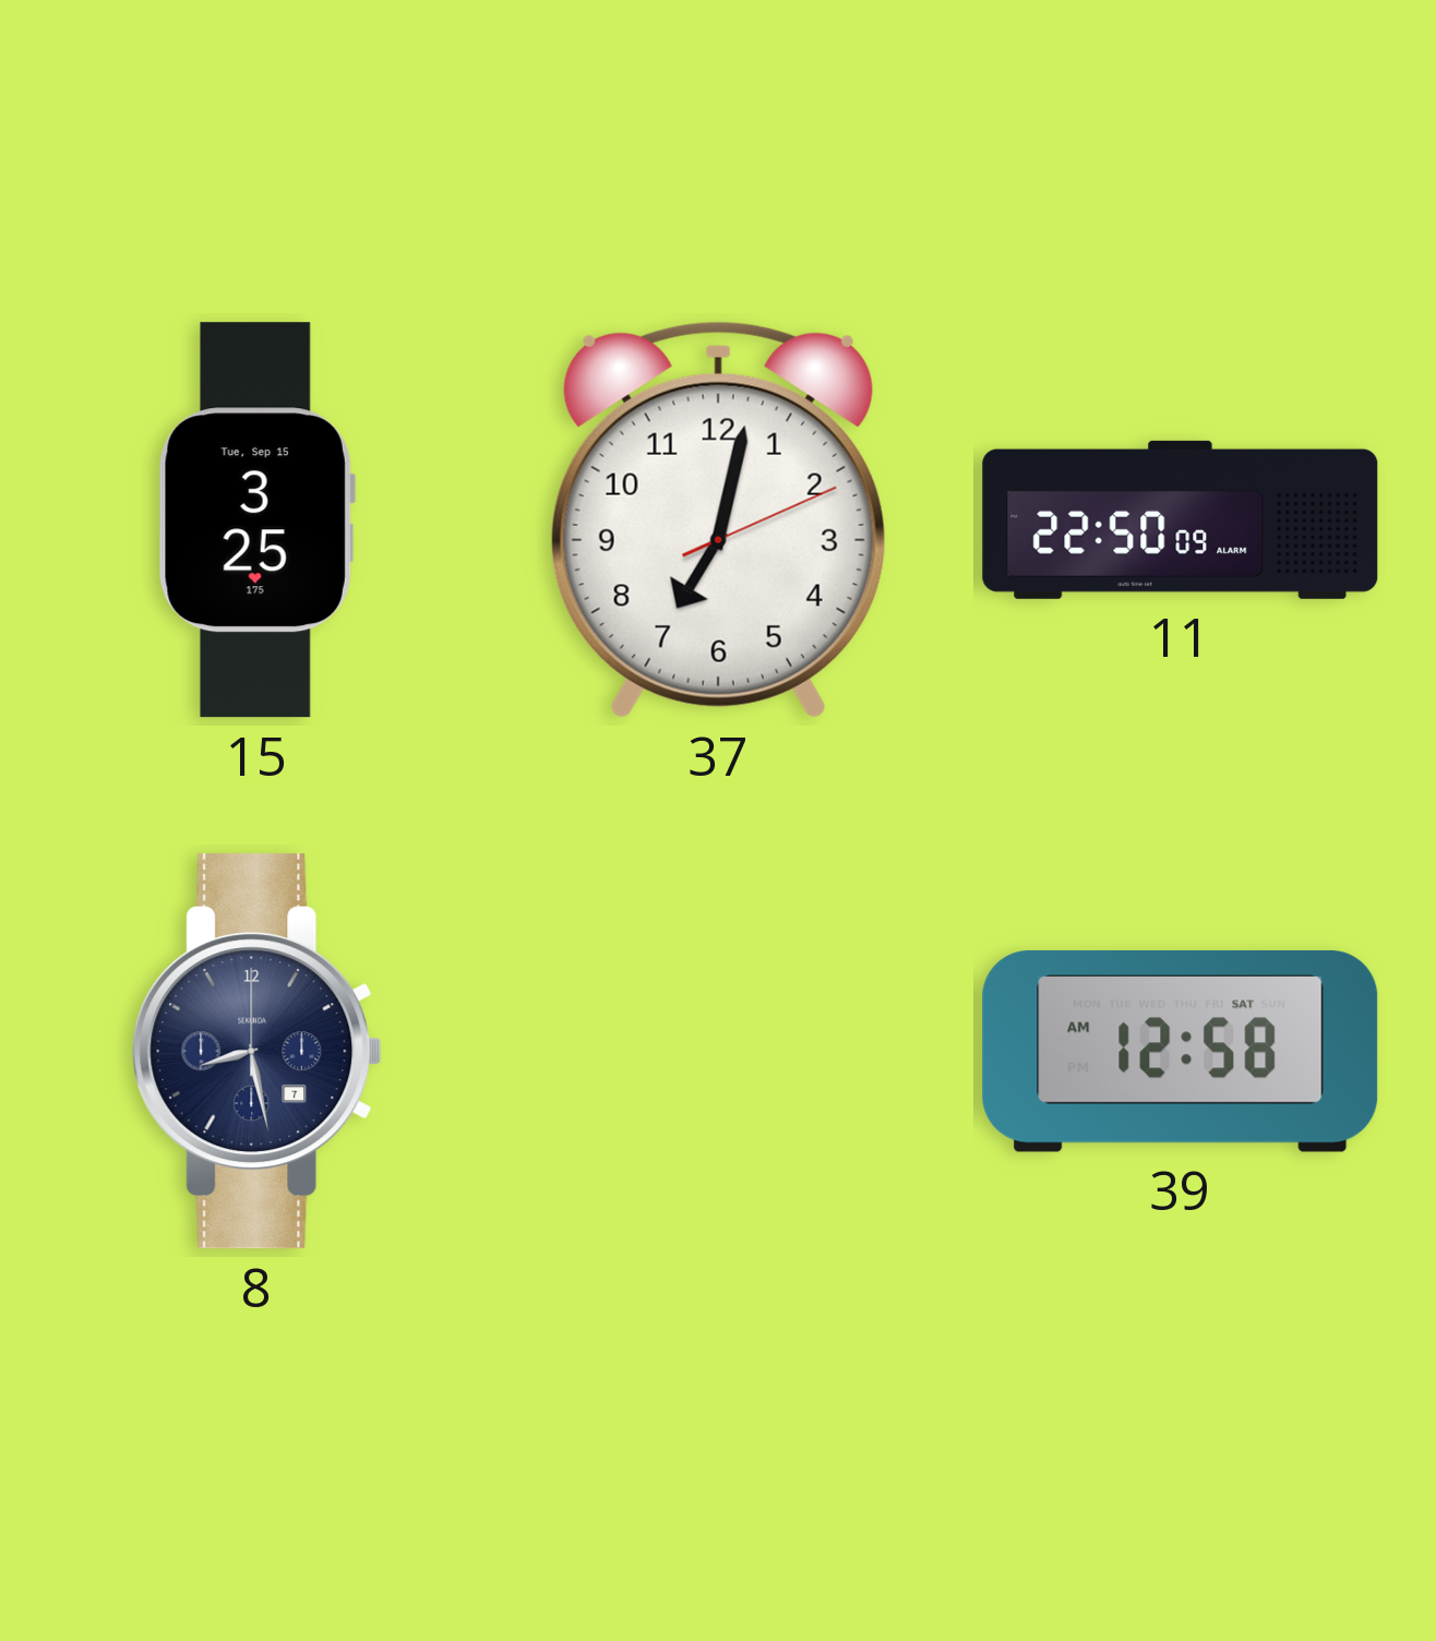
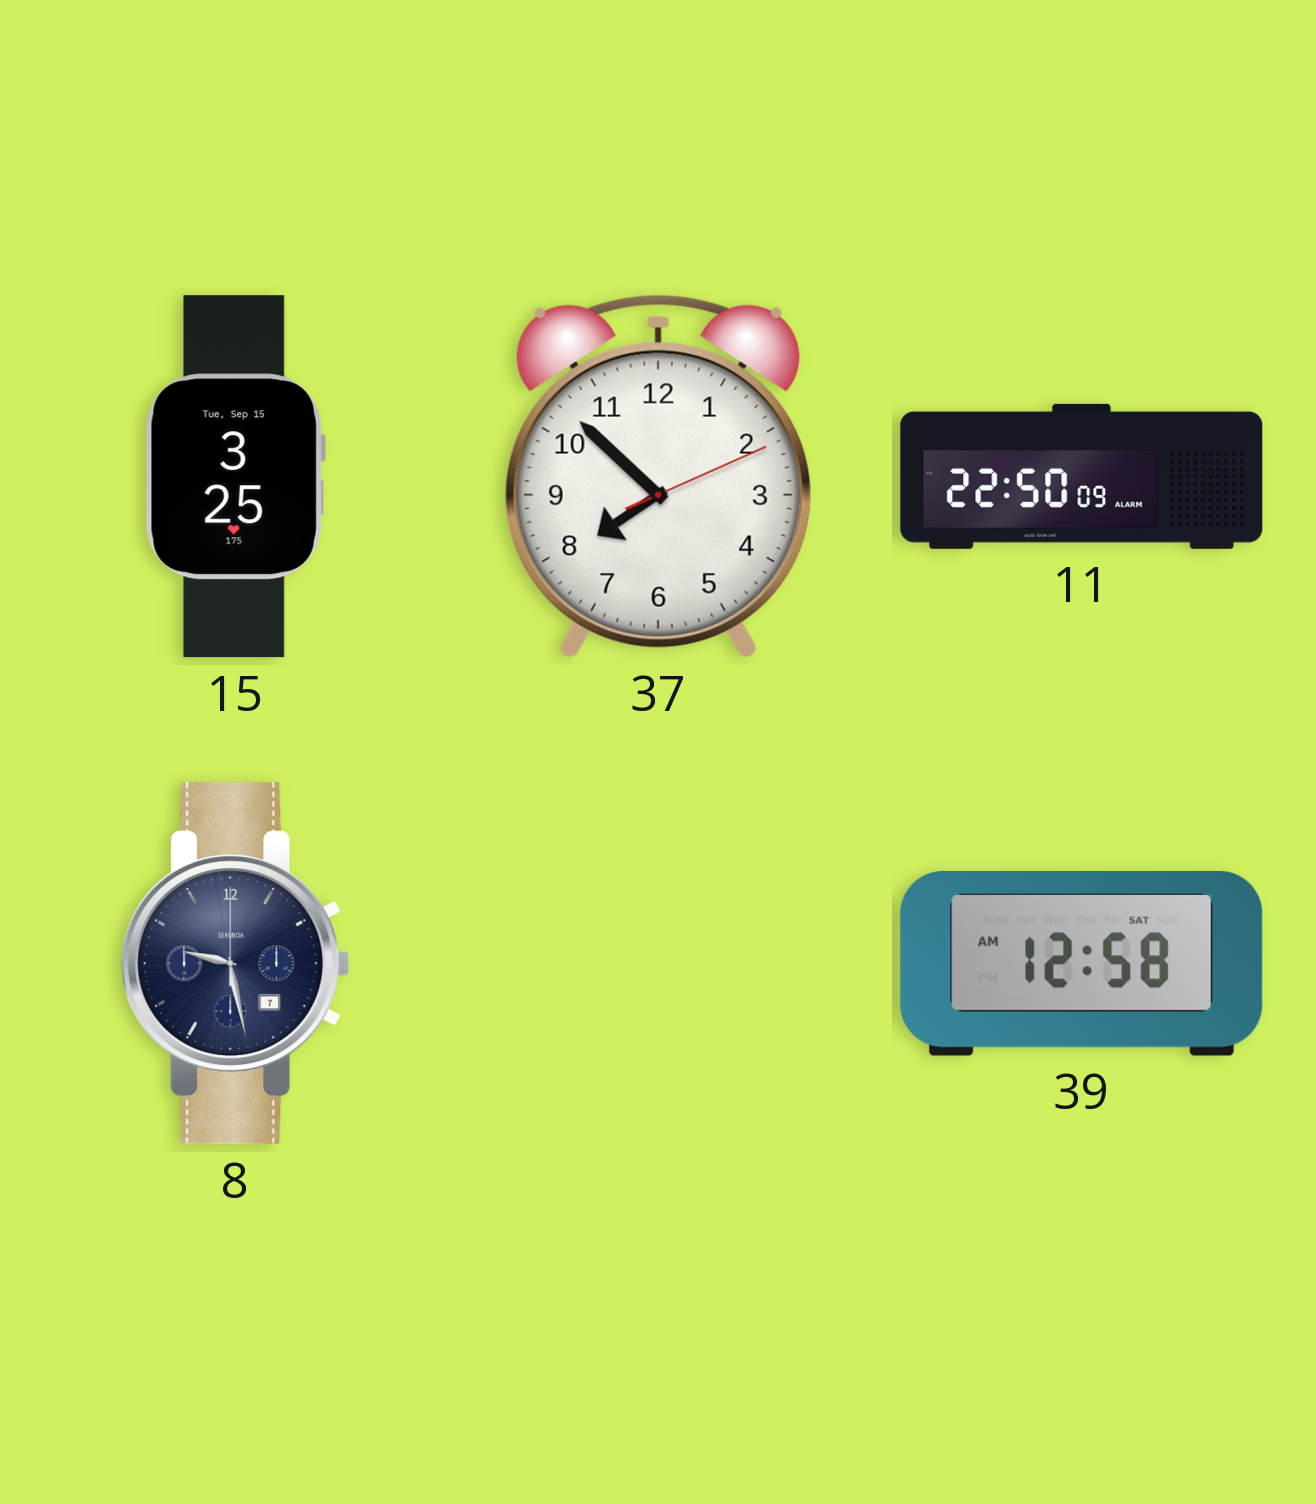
37: 7:02 -> 7:52
8: 8:28 -> 9:28
